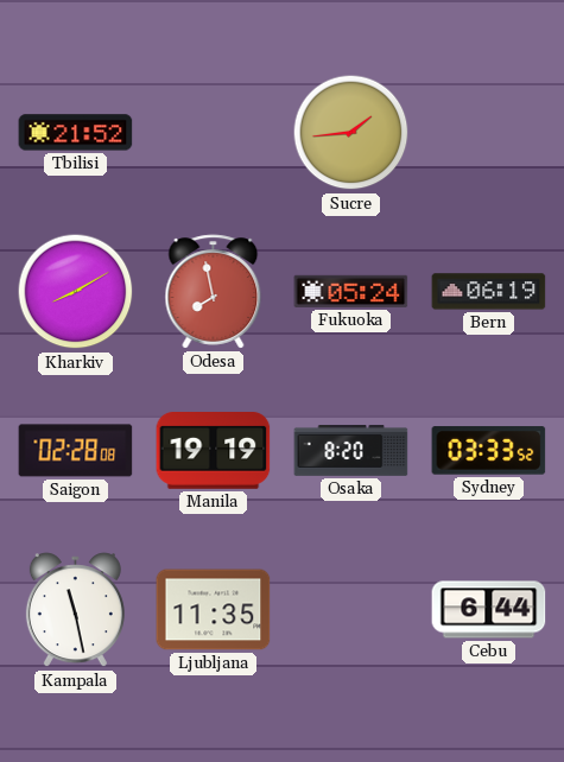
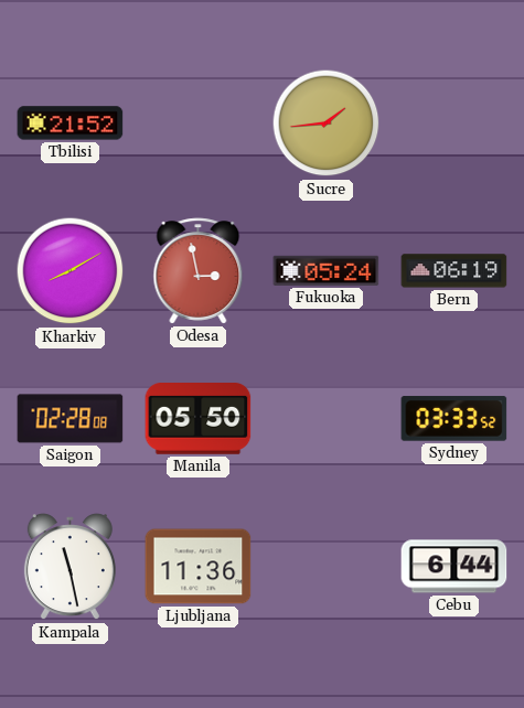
Odesa: 7:58 -> 2:58
Manila: 19:19 -> 05:50
Osaka: 8:20 -> none
Ljubljana: 11:35 -> 11:36
